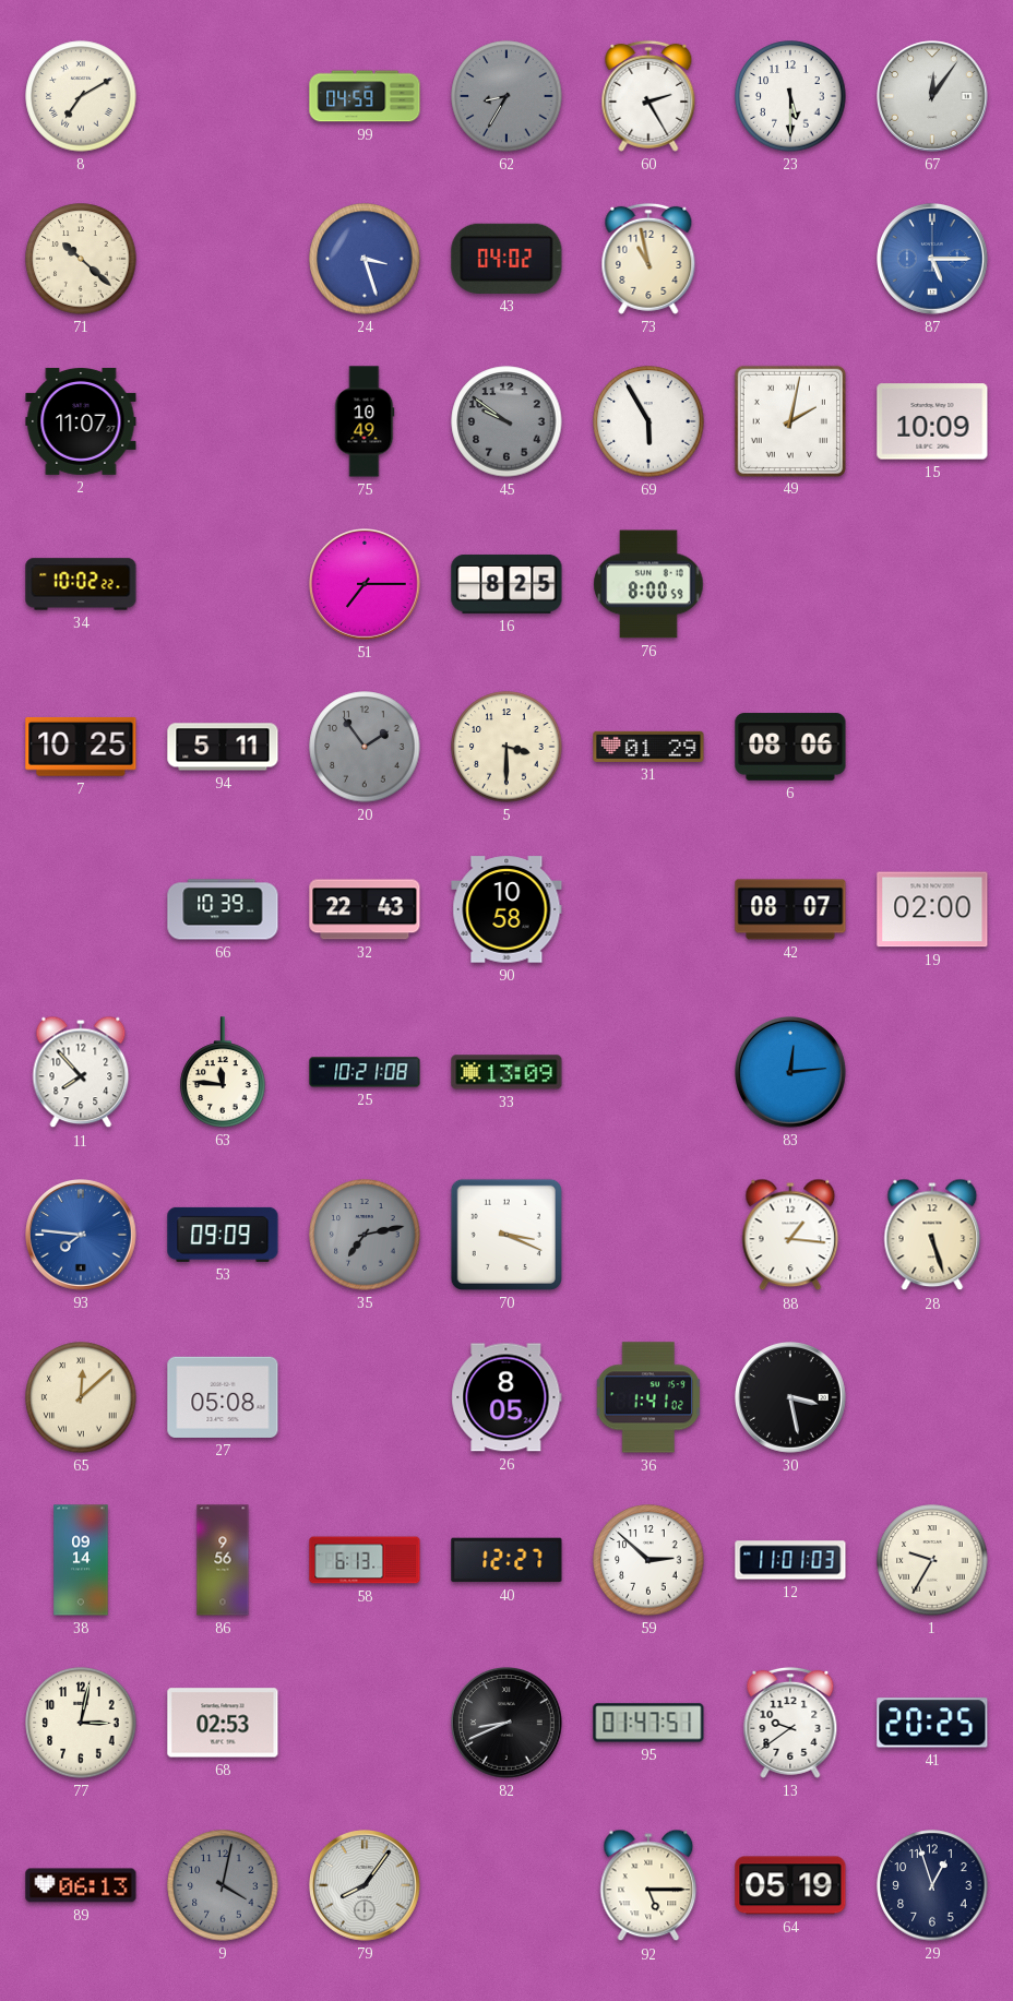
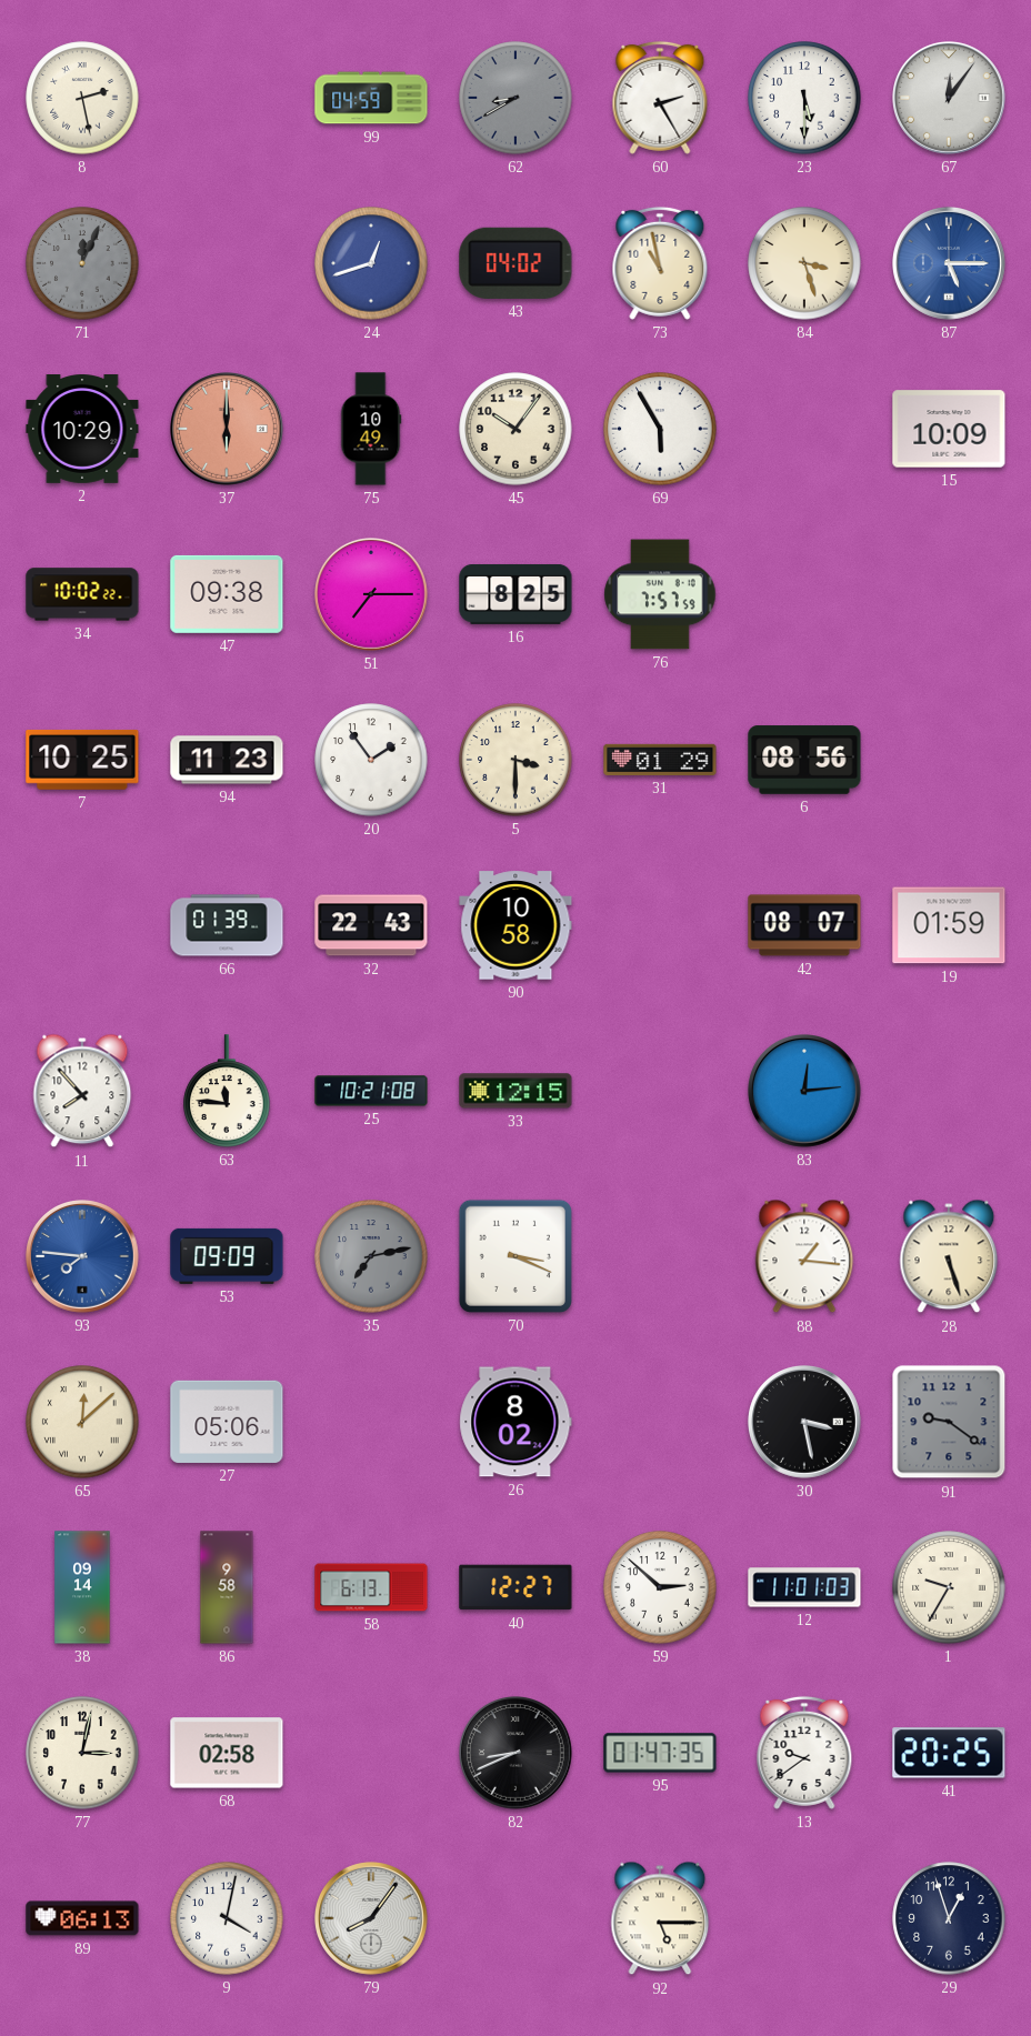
8: 7:10 -> 2:28
62: 8:35 -> 8:40
71: 10:22 -> 12:04
71 dial: cream -> grey
24: 3:27 -> 12:42
84: none -> 3:27
2: 11:07 -> 10:29
37: none -> 6:00
45: 9:51 -> 10:06
45 dial: grey -> cream
49: 2:02 -> none
47: none -> 09:38
76: 8:00 -> 7:57
94: 5:11 -> 11:23
20 dial: grey -> white
6: 08:06 -> 08:56
66: 10:39 -> 01:39
19: 02:00 -> 01:59
33: 13:09 -> 12:15
27: 05:08 -> 05:06
26: 8:05 -> 8:02
36: 1:41 -> none
91: none -> 9:21
86: 9:56 -> 9:58
68: 02:53 -> 02:58
95: 01:47:51 -> 01:47:35
9 dial: grey -> white
64: 05:19 -> none
